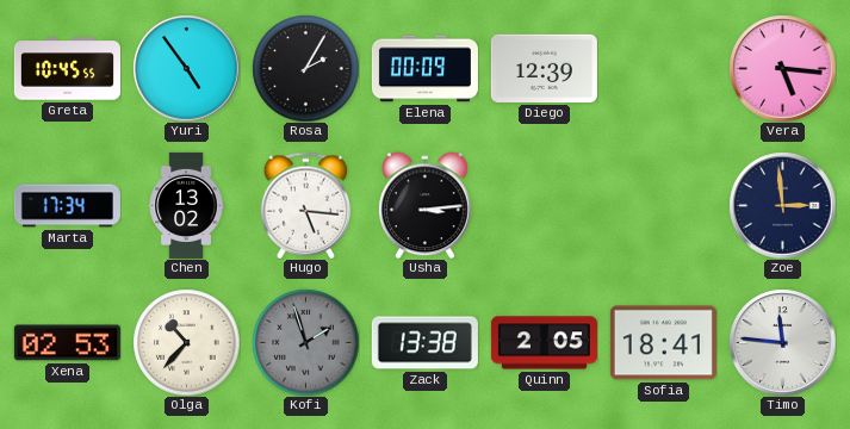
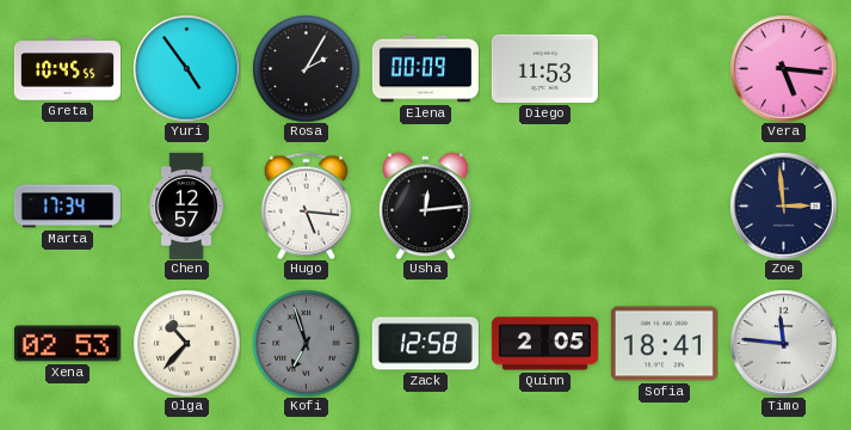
Diego: 12:39 -> 11:53
Chen: 13:02 -> 12:57
Usha: 3:14 -> 12:14
Kofi: 1:57 -> 6:57
Zack: 13:38 -> 12:58
